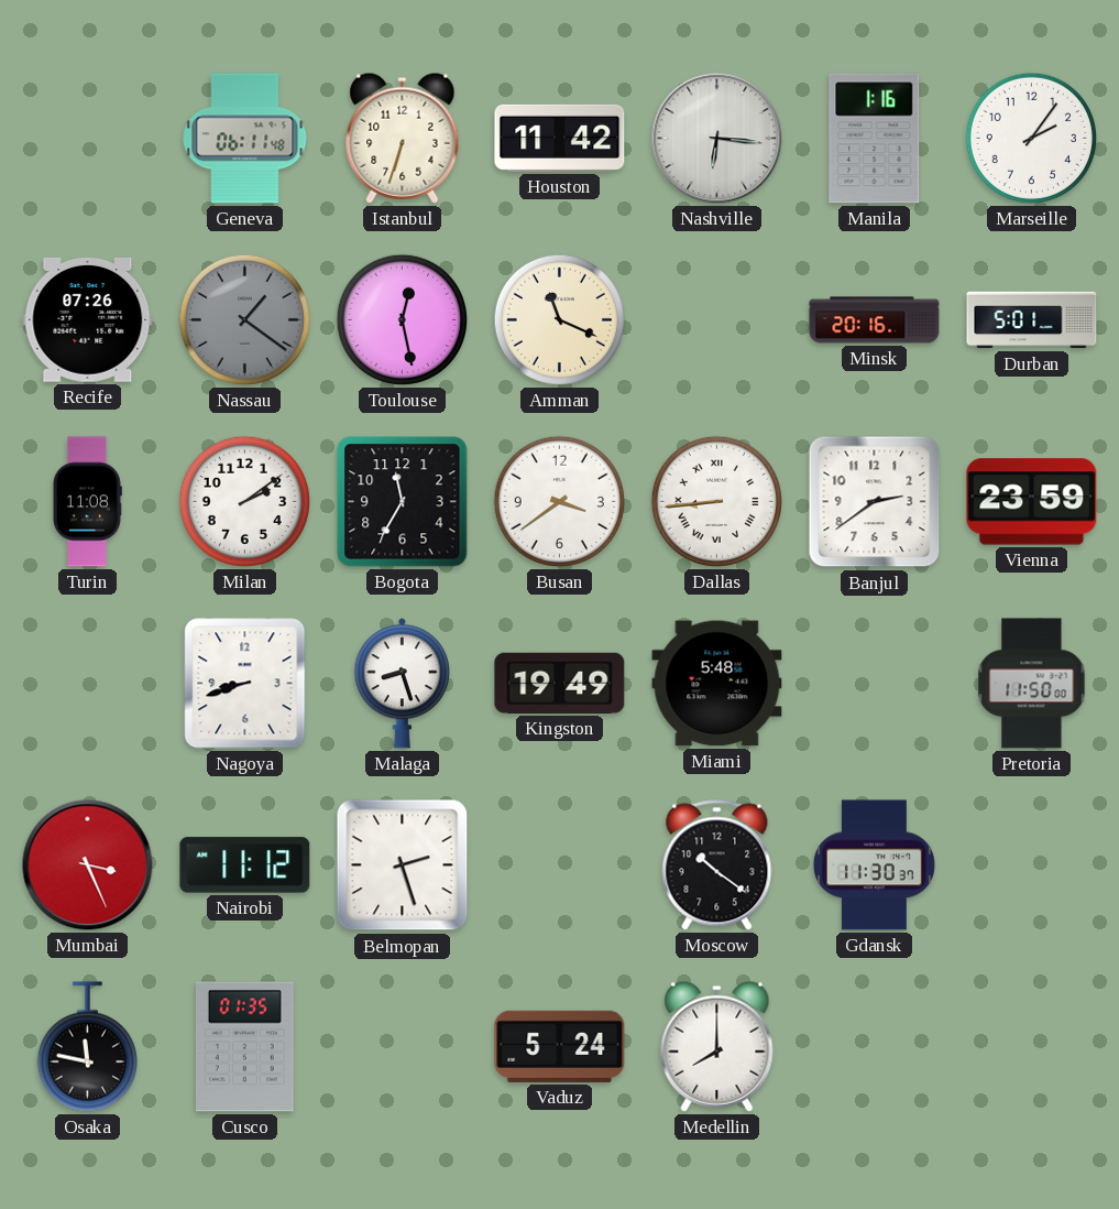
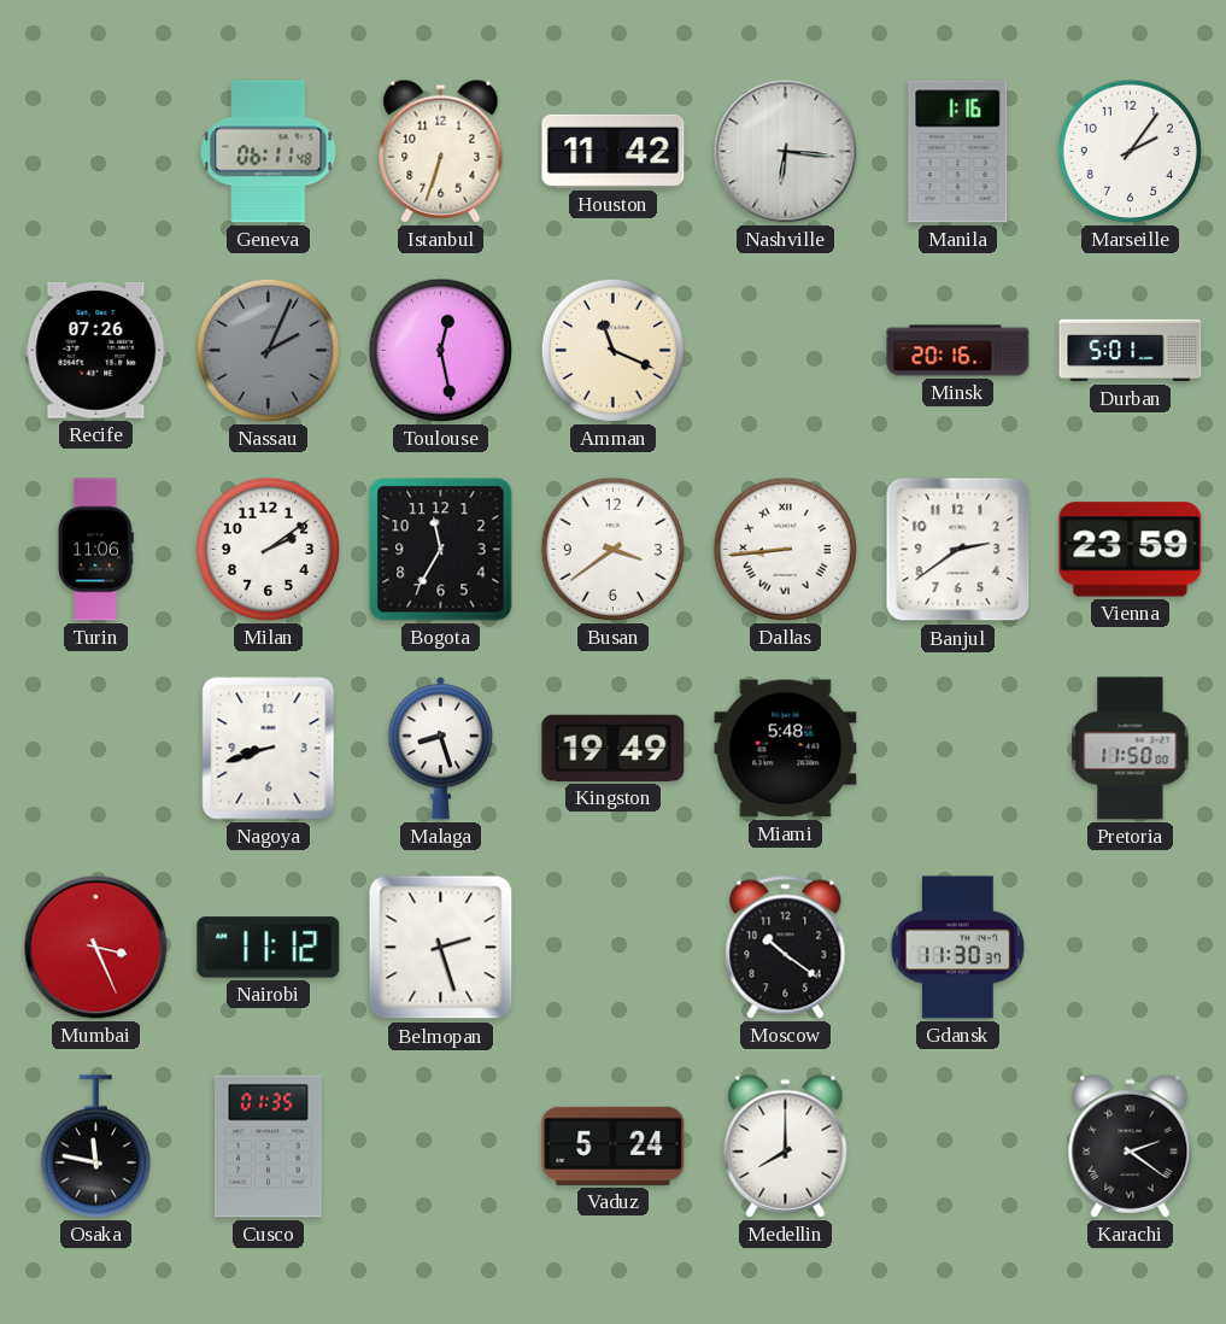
Nassau: 1:21 -> 2:04
Turin: 11:08 -> 11:06
Karachi: none -> 2:21
